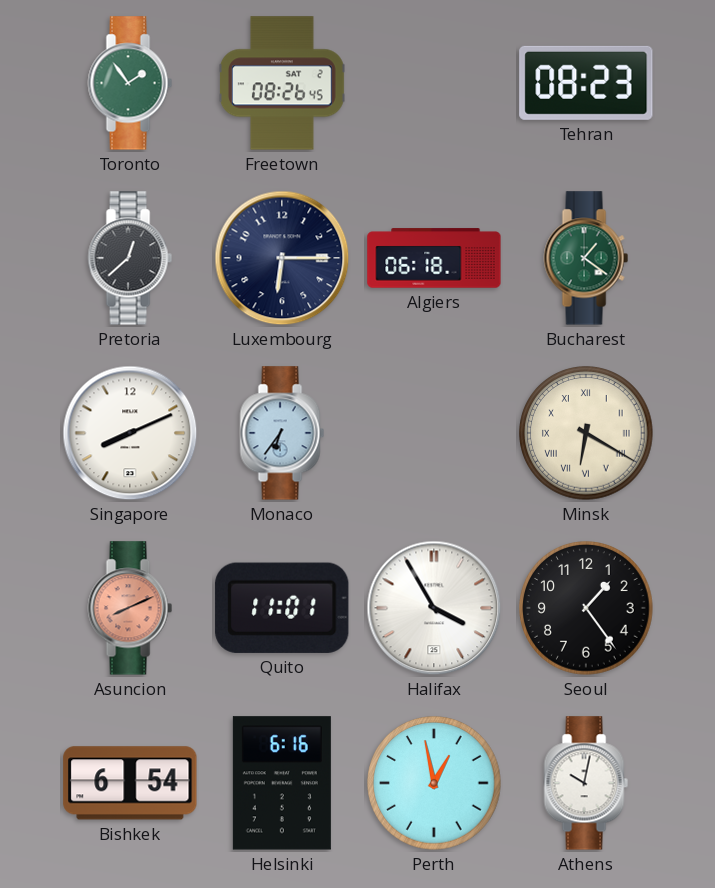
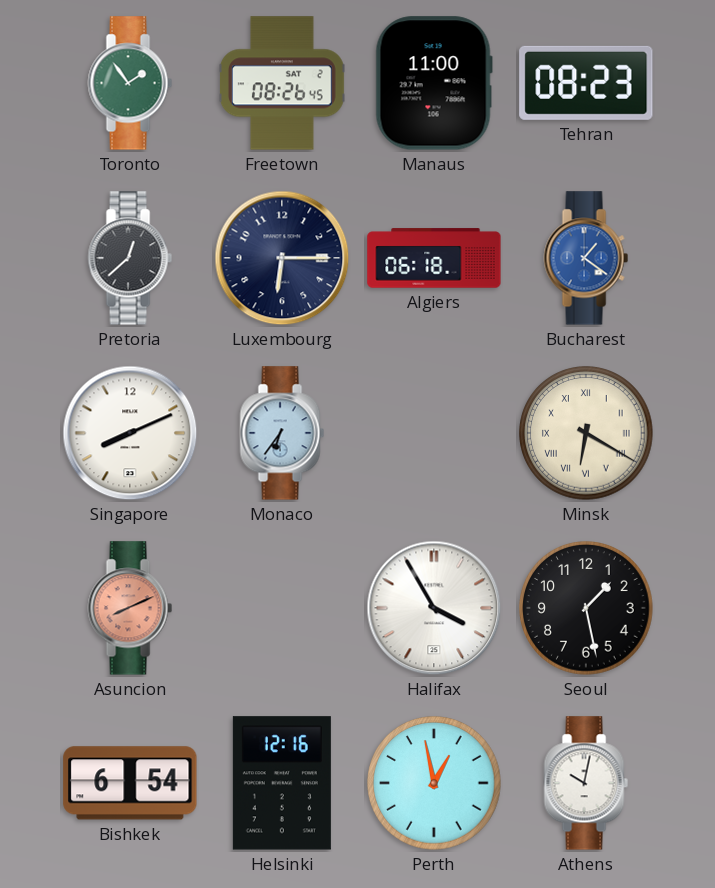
Manaus: none -> 11:00
Bucharest dial: green -> blue
Quito: 11:01 -> none
Seoul: 1:24 -> 1:28
Helsinki: 6:16 -> 12:16
